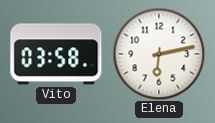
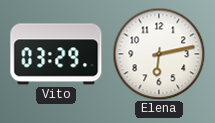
Vito: 03:58 -> 03:29
